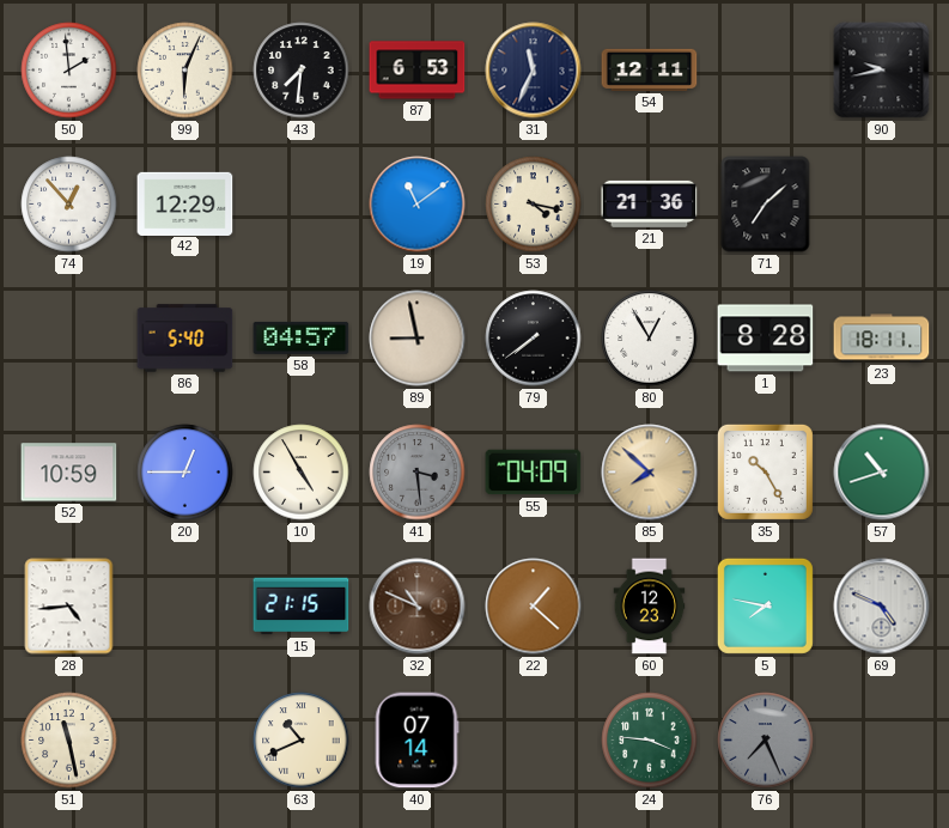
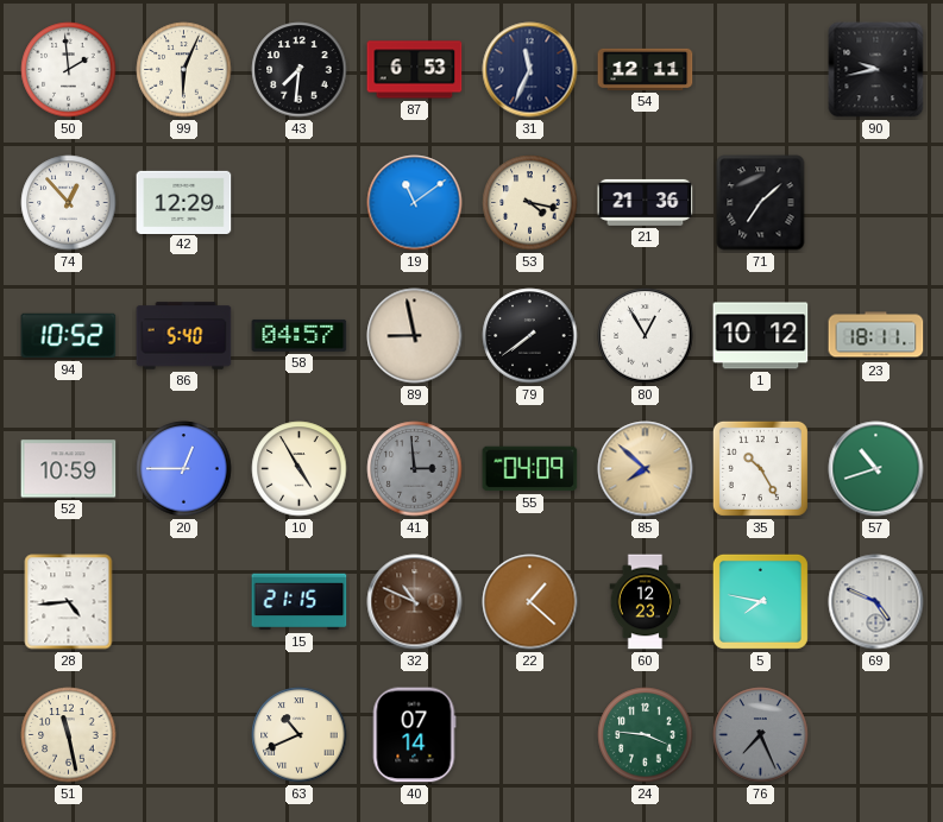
94: none -> 10:52
1: 8:28 -> 10:12
41: 3:29 -> 2:59
